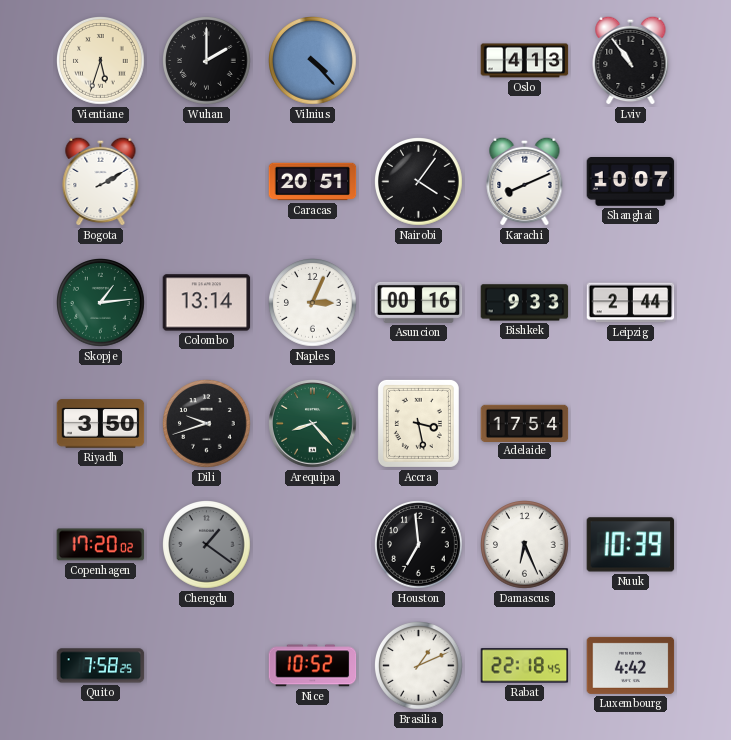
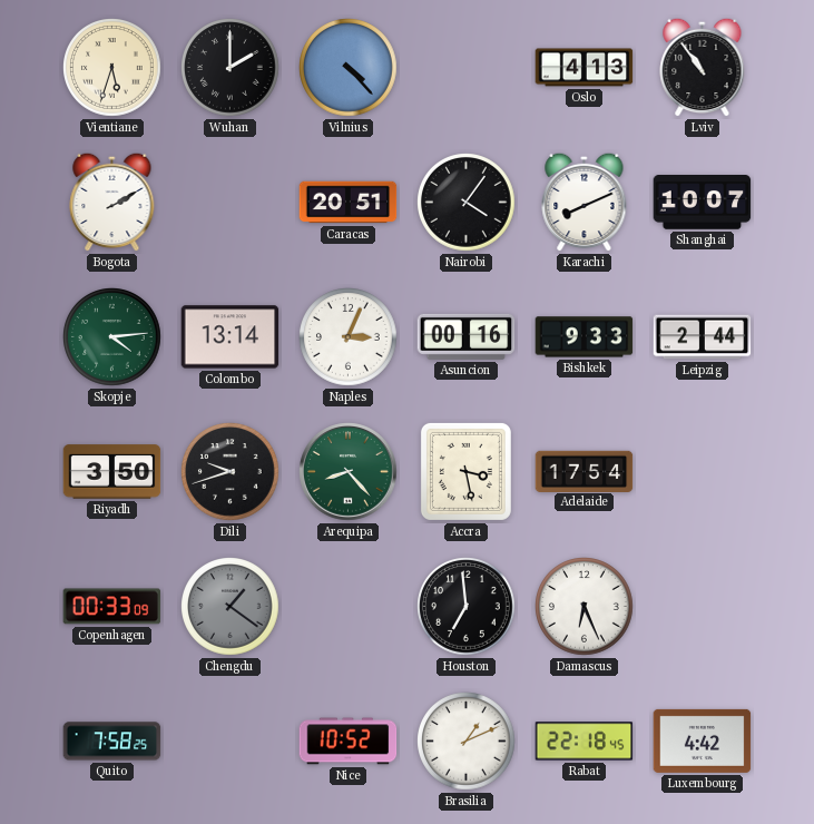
Skopje: 1:14 -> 4:14
Copenhagen: 17:20 -> 00:33
Nuuk: 10:39 -> none
